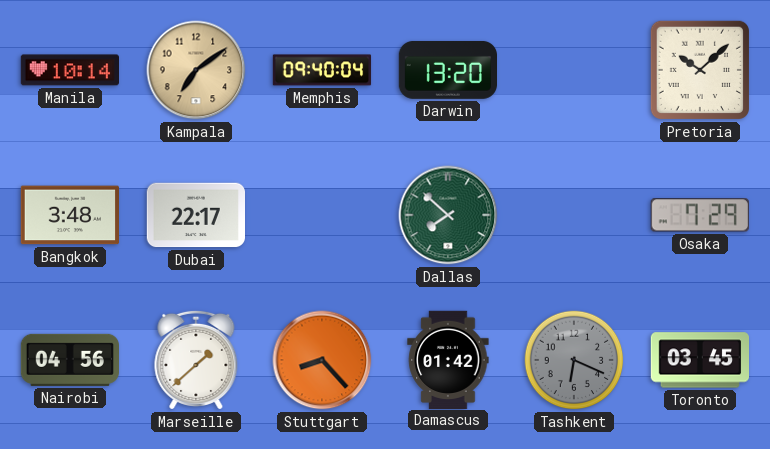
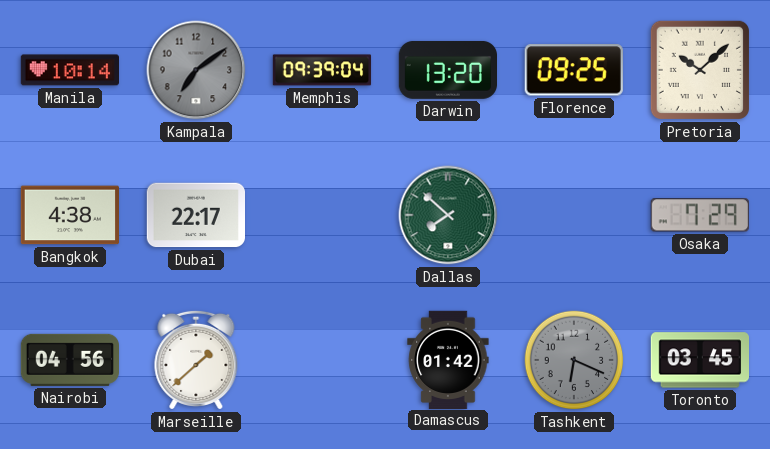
Kampala dial: champagne -> grey
Memphis: 09:40 -> 09:39
Florence: none -> 09:25
Bangkok: 3:48 -> 4:38
Stuttgart: 8:23 -> none
